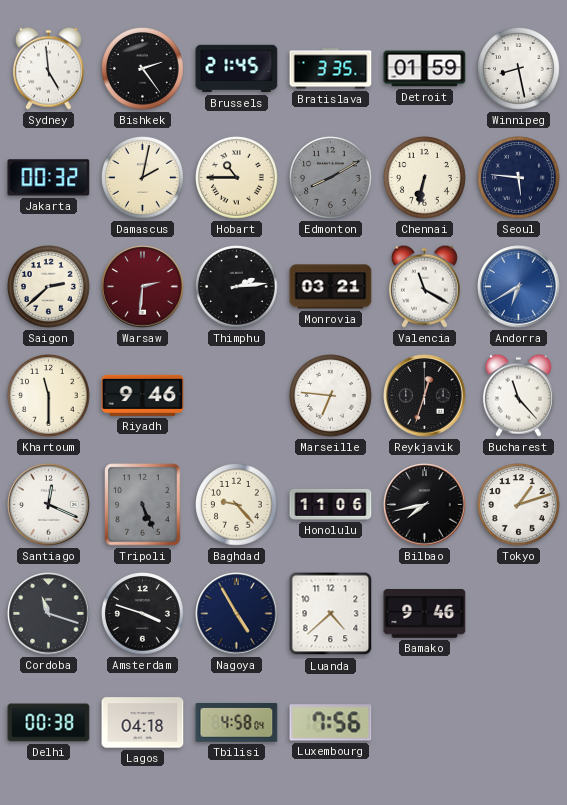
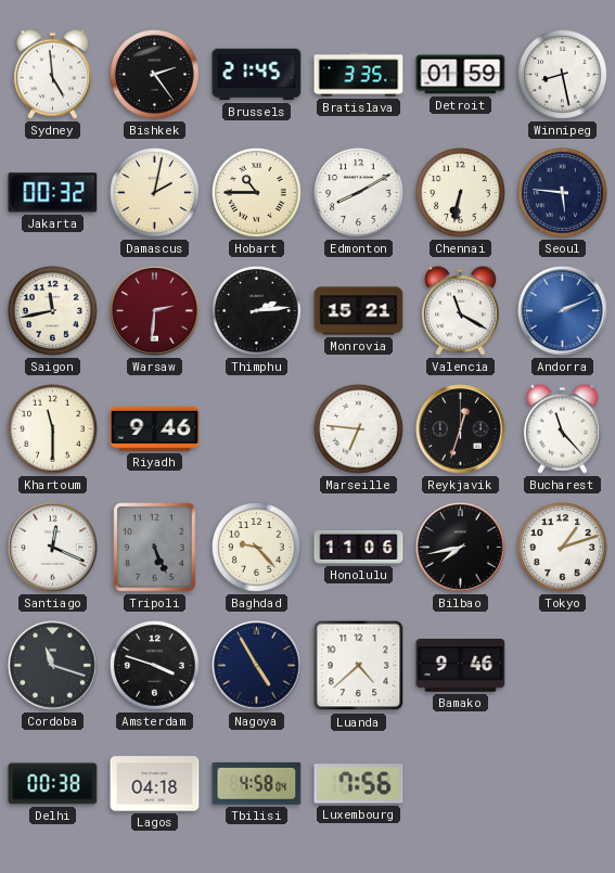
Edmonton dial: grey -> white
Saigon: 2:38 -> 11:43
Monrovia: 03:21 -> 15:21
Andorra: 6:40 -> 2:11
